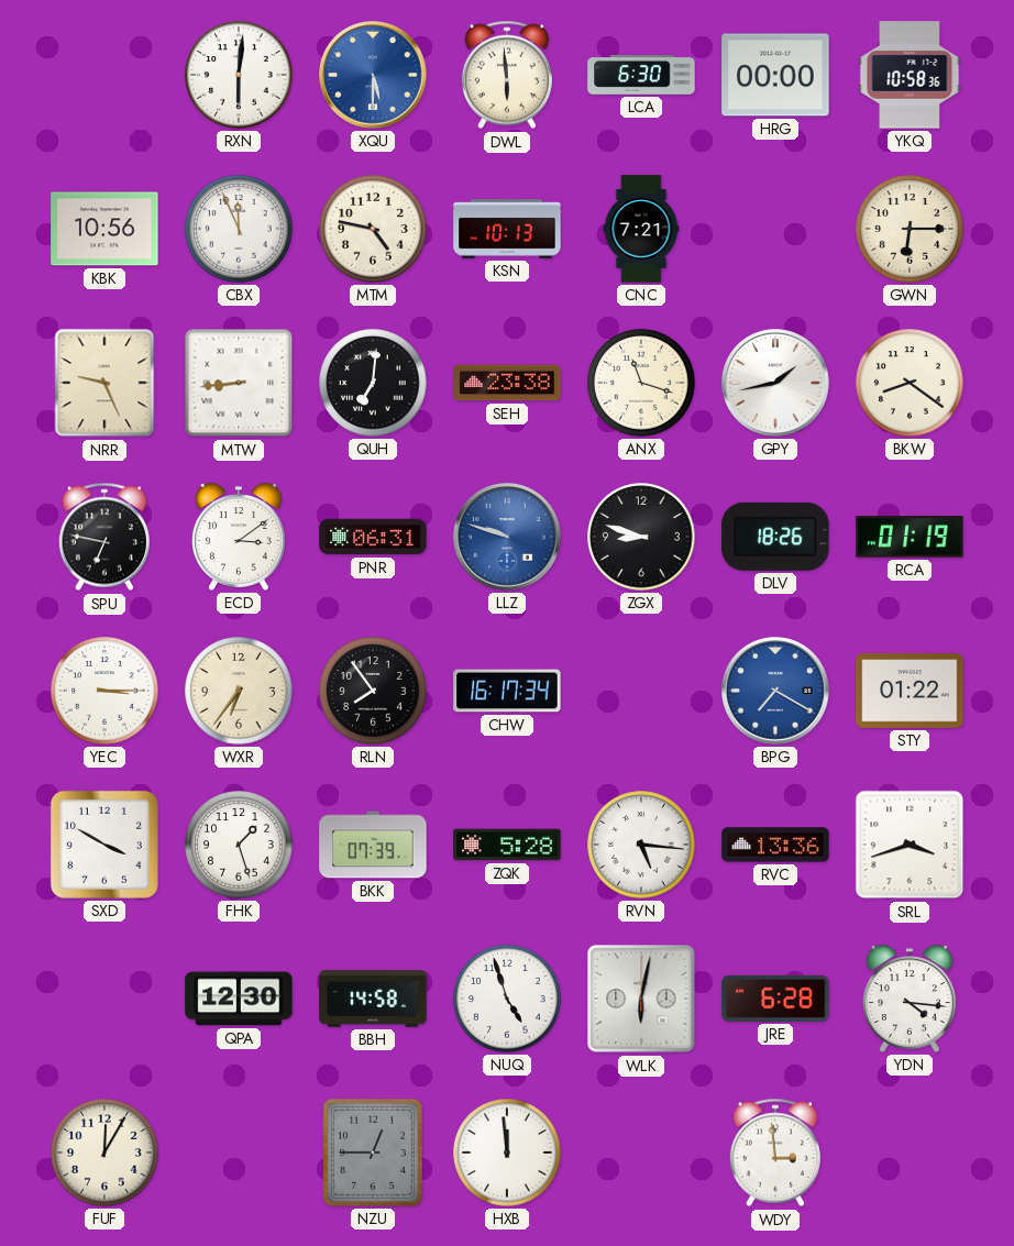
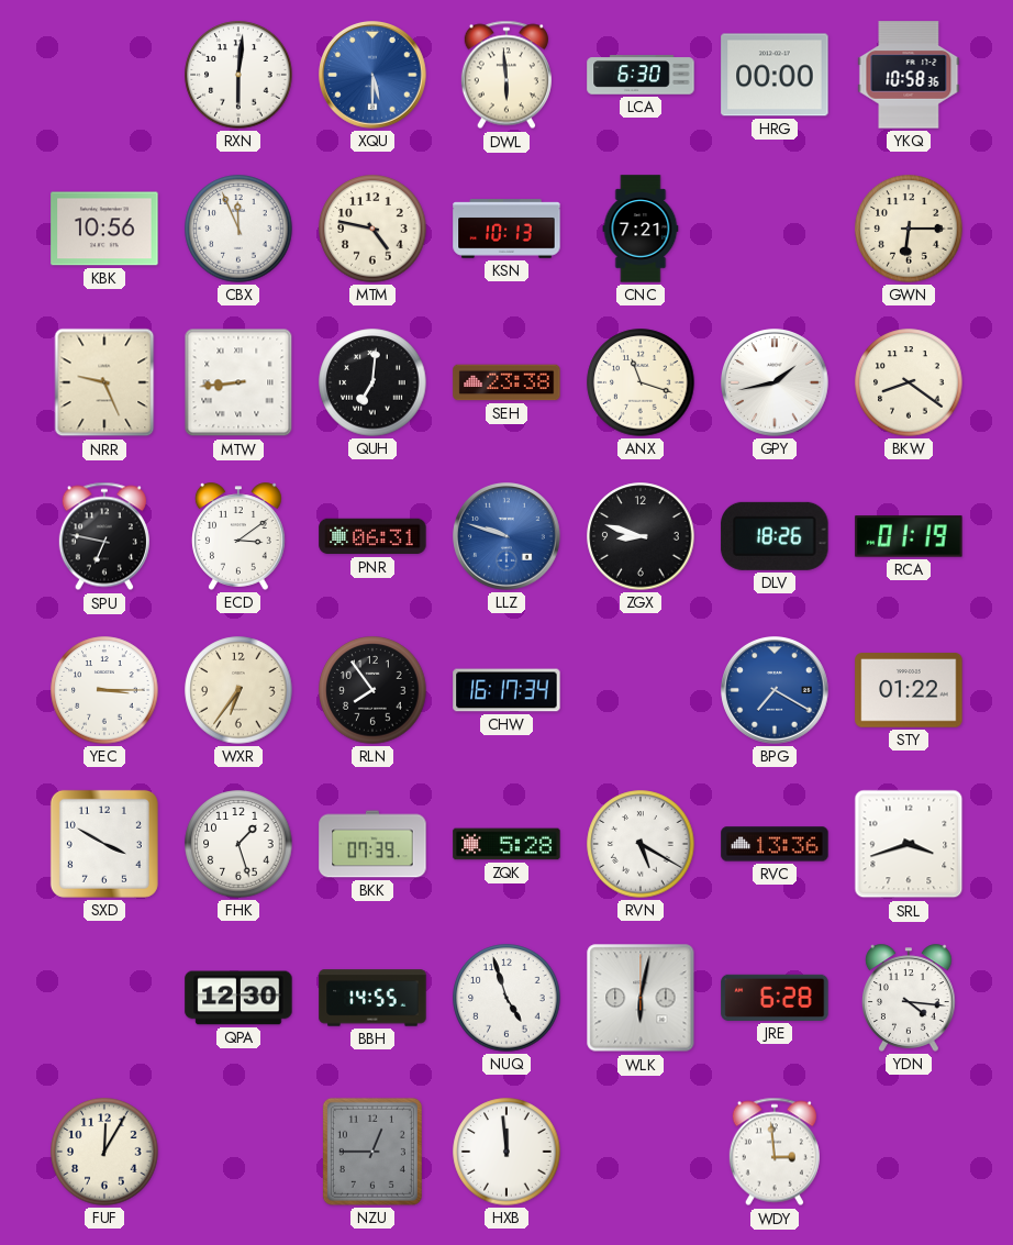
RVN: 5:16 -> 5:20
BBH: 14:58 -> 14:55
